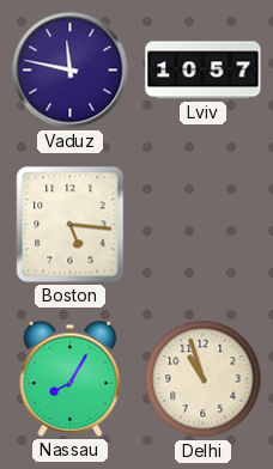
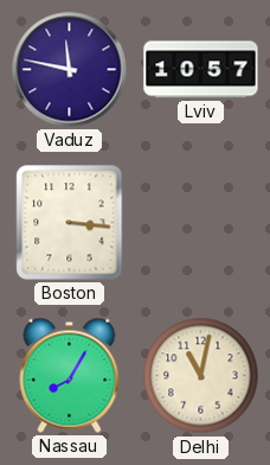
Boston: 5:16 -> 3:16
Delhi: 10:57 -> 11:02
